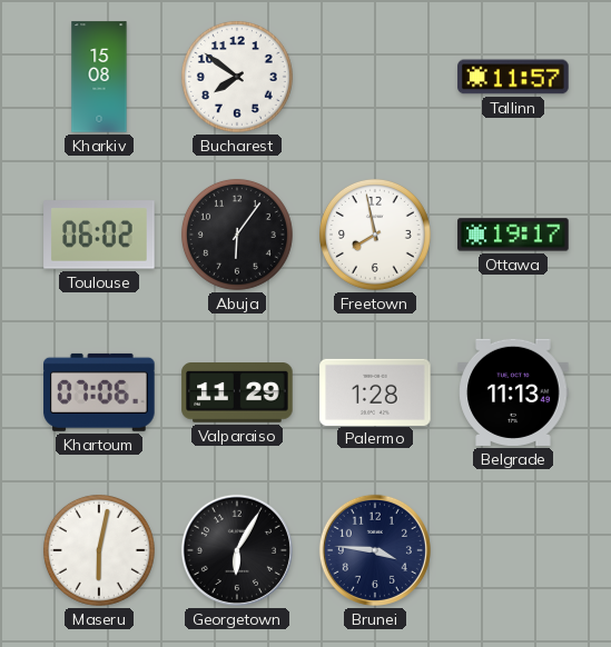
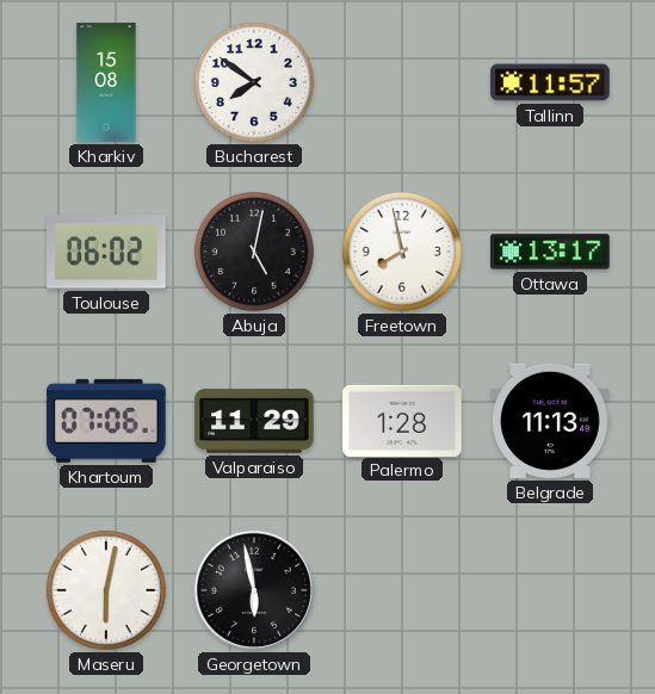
Abuja: 6:06 -> 5:02
Ottawa: 19:17 -> 13:17
Georgetown: 6:05 -> 5:58
Brunei: 3:46 -> none
